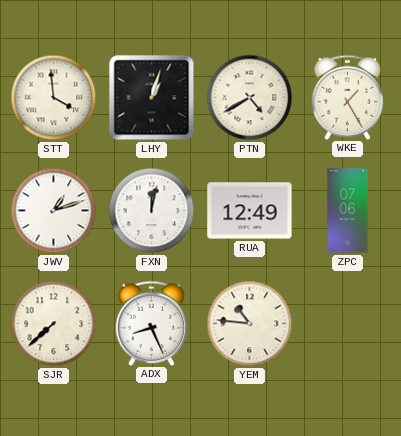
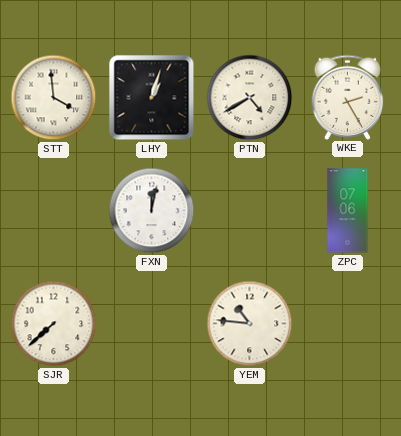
WKE: 1:25 -> 2:25
JWV: 1:12 -> none
RUA: 12:49 -> none
ADX: 8:26 -> none
